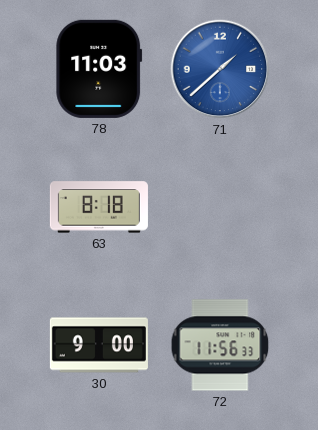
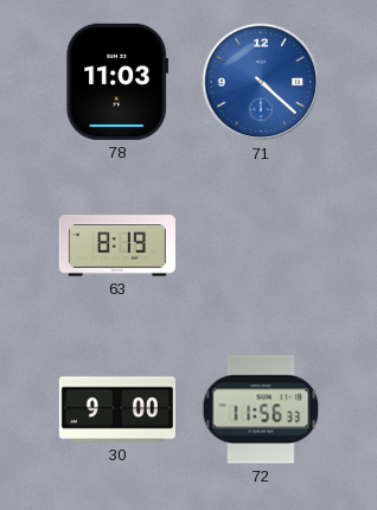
71: 1:38 -> 4:22
63: 8:18 -> 8:19
